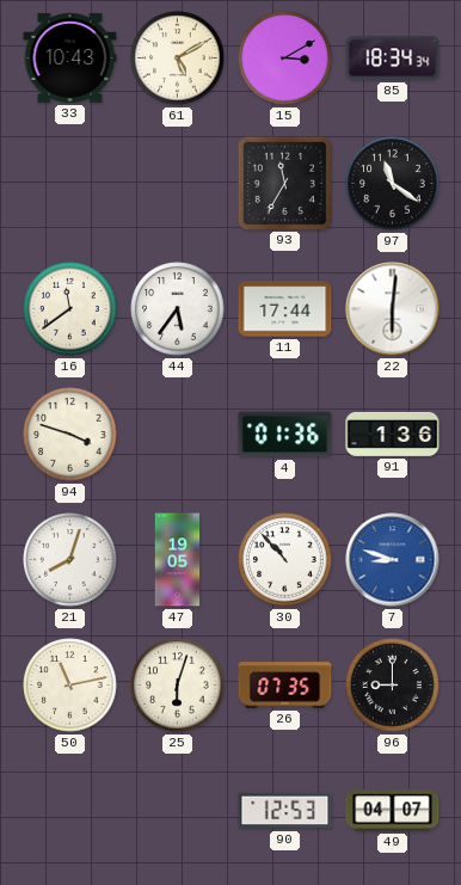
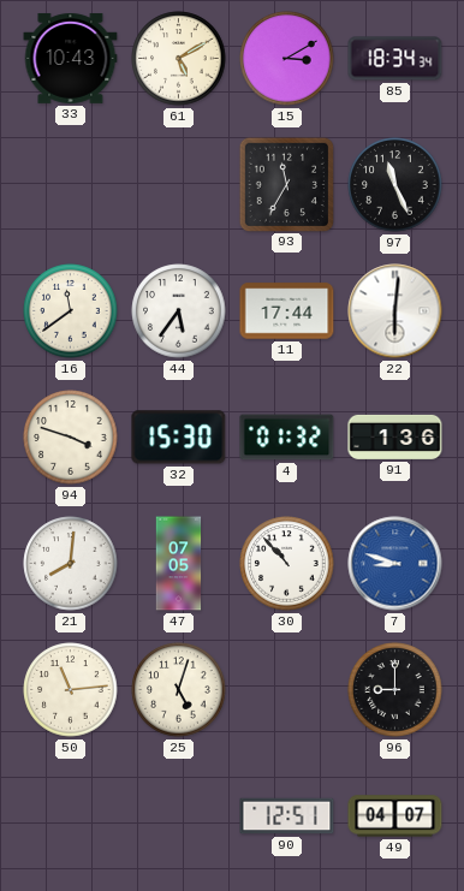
97: 11:21 -> 11:26
32: none -> 15:30
4: 01:36 -> 01:32
21: 8:03 -> 8:01
47: 19:05 -> 07:05
50: 11:13 -> 11:14
25: 6:03 -> 5:03
26: 07:35 -> none
90: 12:53 -> 12:51
